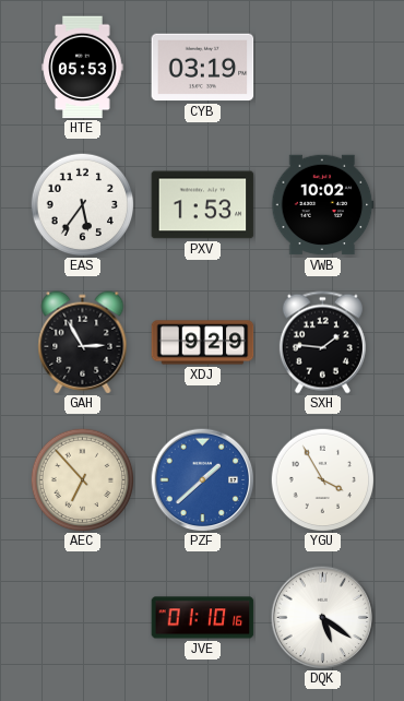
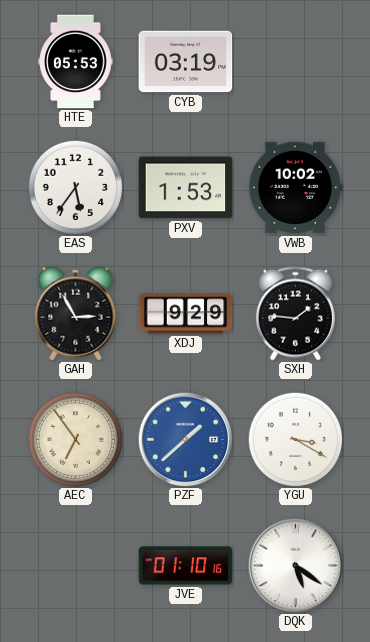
AEC: 6:53 -> 6:54
YGU: 3:55 -> 3:20
